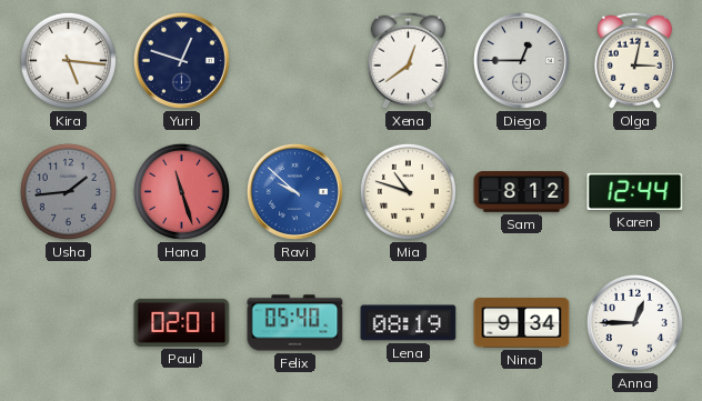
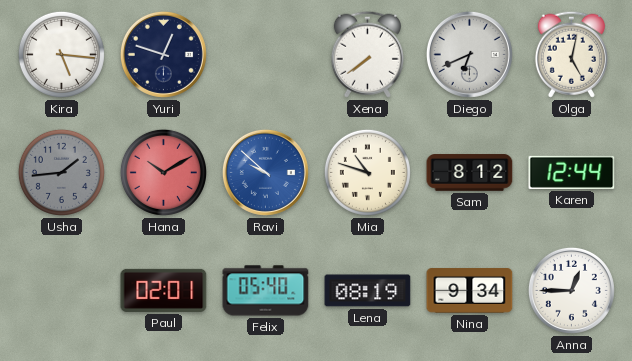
Xena: 12:39 -> 7:39
Diego: 12:45 -> 6:41
Olga: 3:02 -> 5:02
Hana: 11:27 -> 10:10
